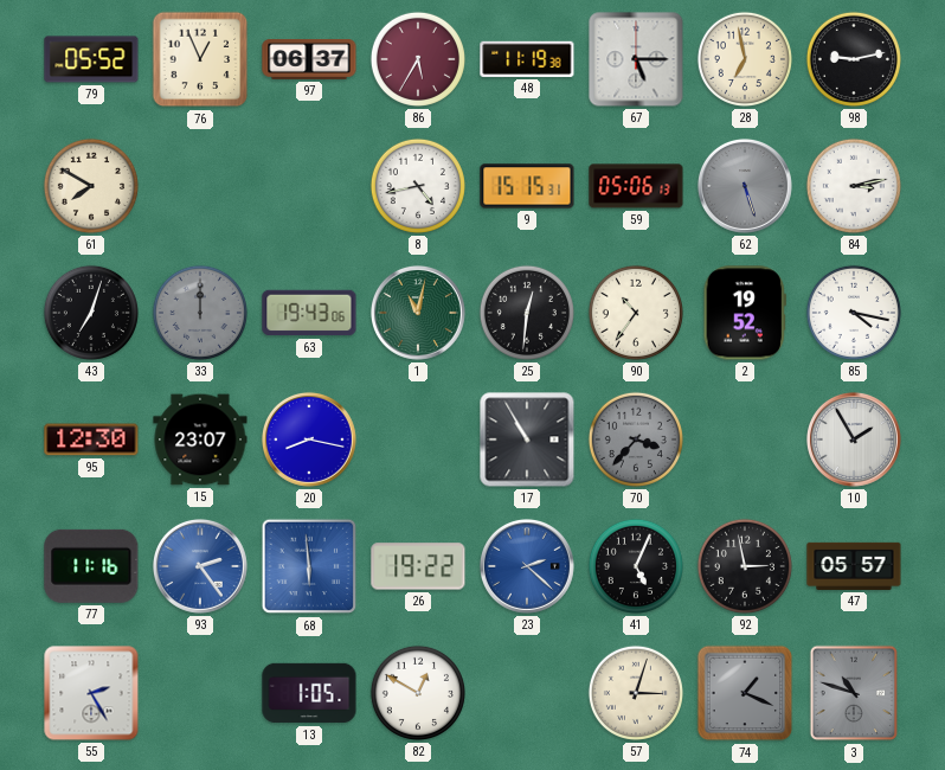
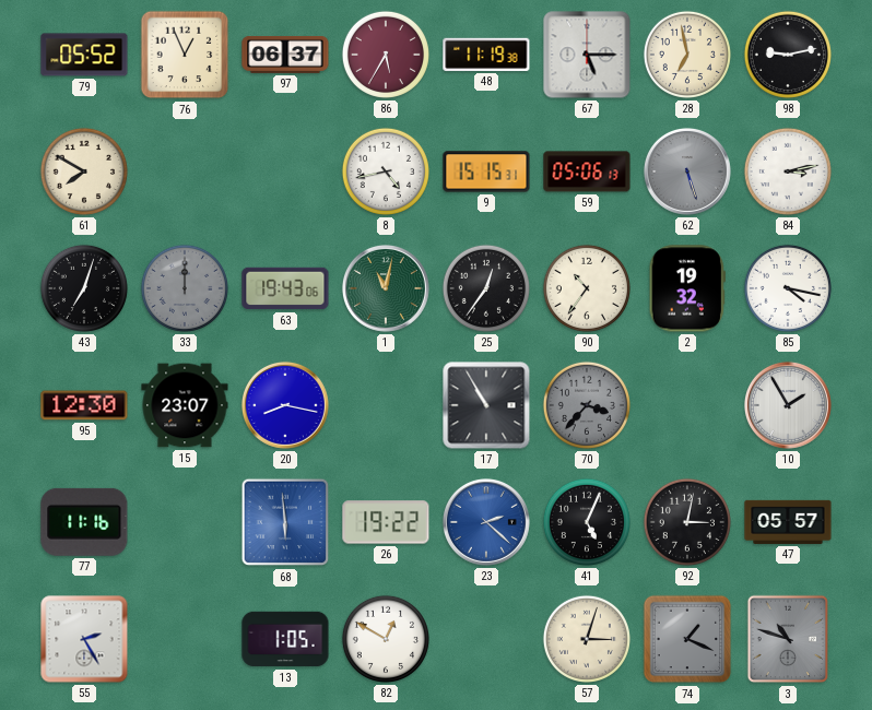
25: 12:31 -> 12:36
2: 19:52 -> 19:32
93: 2:24 -> none
92: 2:58 -> 3:02
